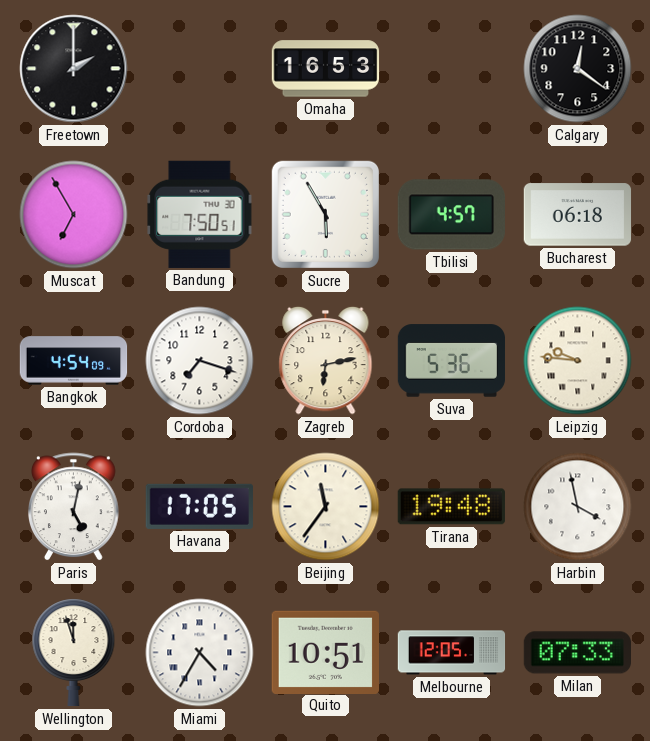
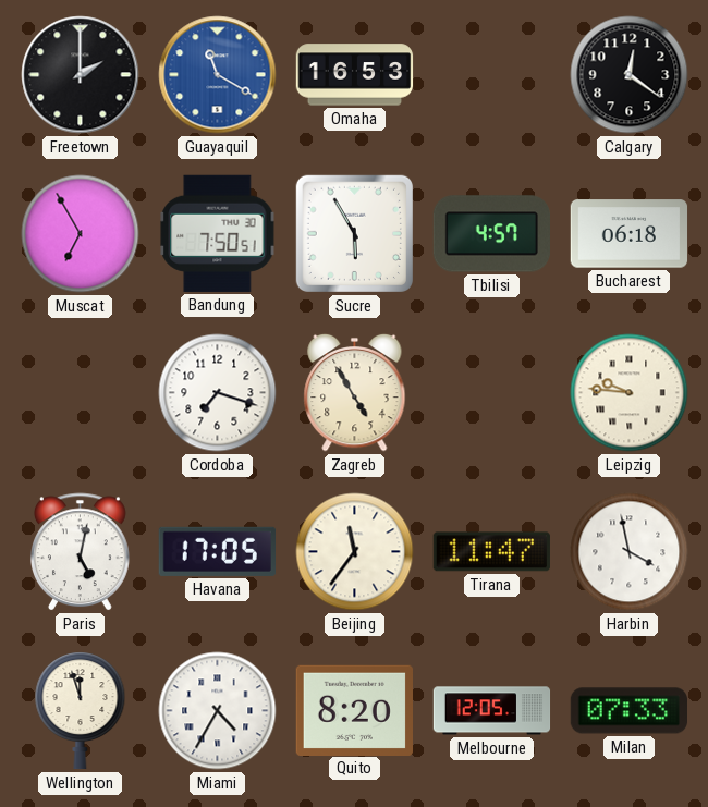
Guayaquil: none -> 11:20
Bangkok: 4:54 -> none
Zagreb: 6:13 -> 4:55
Suva: 5:36 -> none
Tirana: 19:48 -> 11:47
Quito: 10:51 -> 8:20
